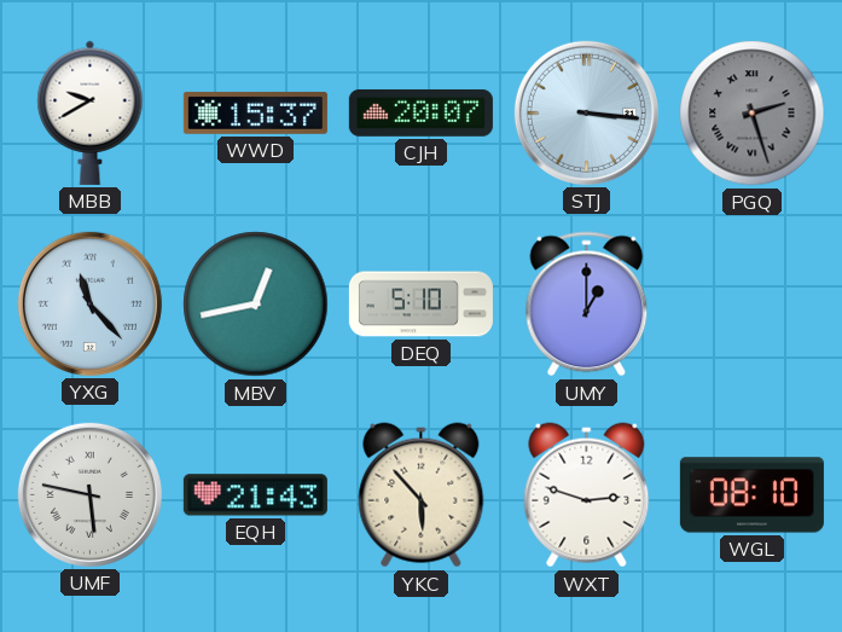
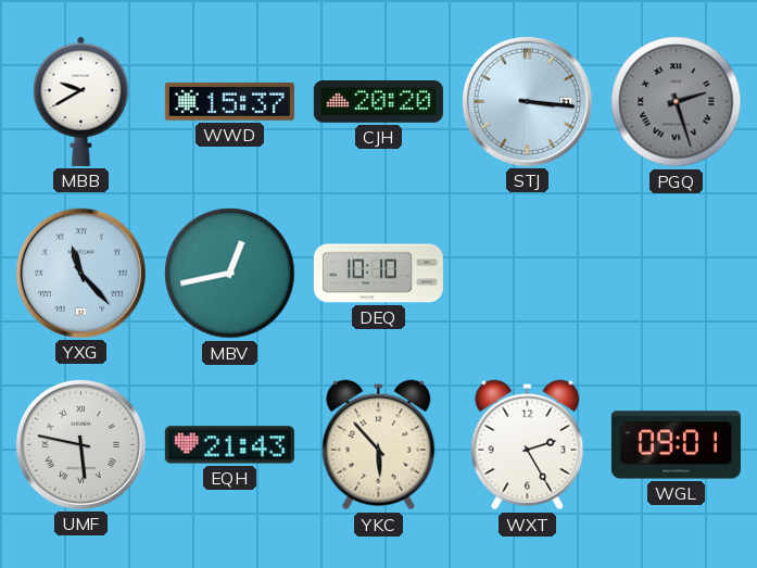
CJH: 20:07 -> 20:20
DEQ: 5:10 -> 10:10
UMY: 1:00 -> none
WXT: 2:48 -> 2:25
WGL: 08:10 -> 09:01
